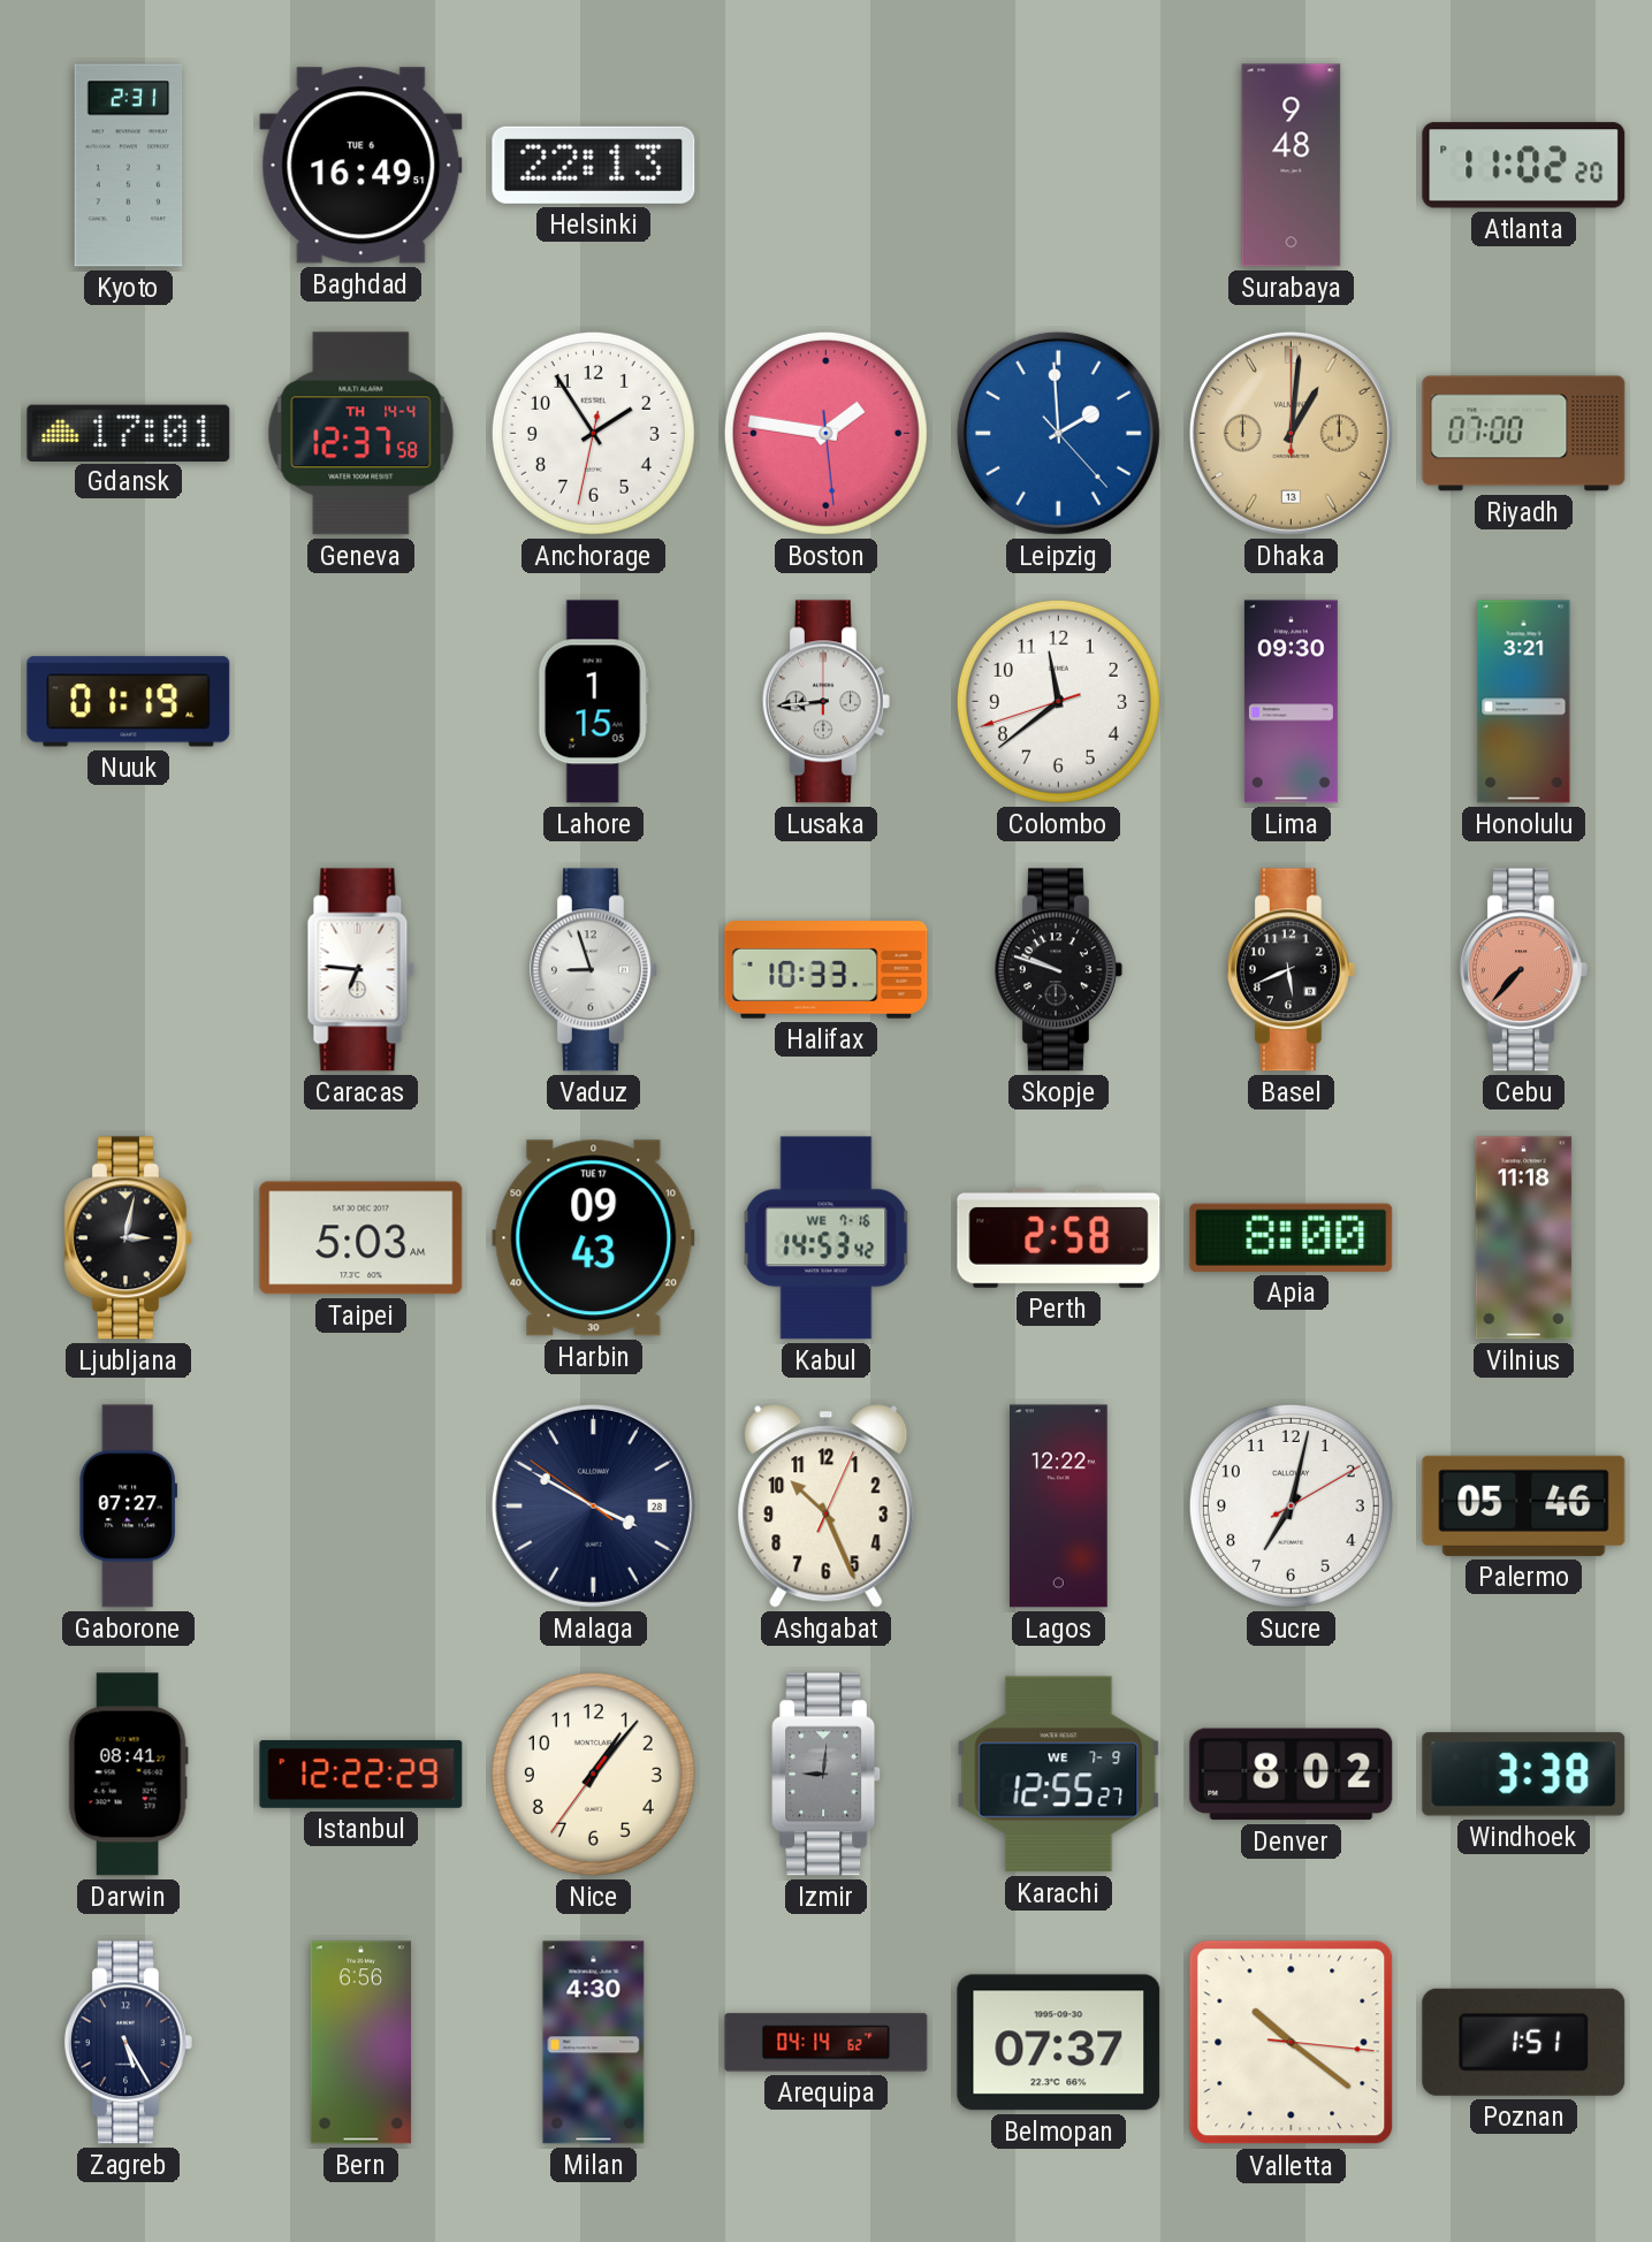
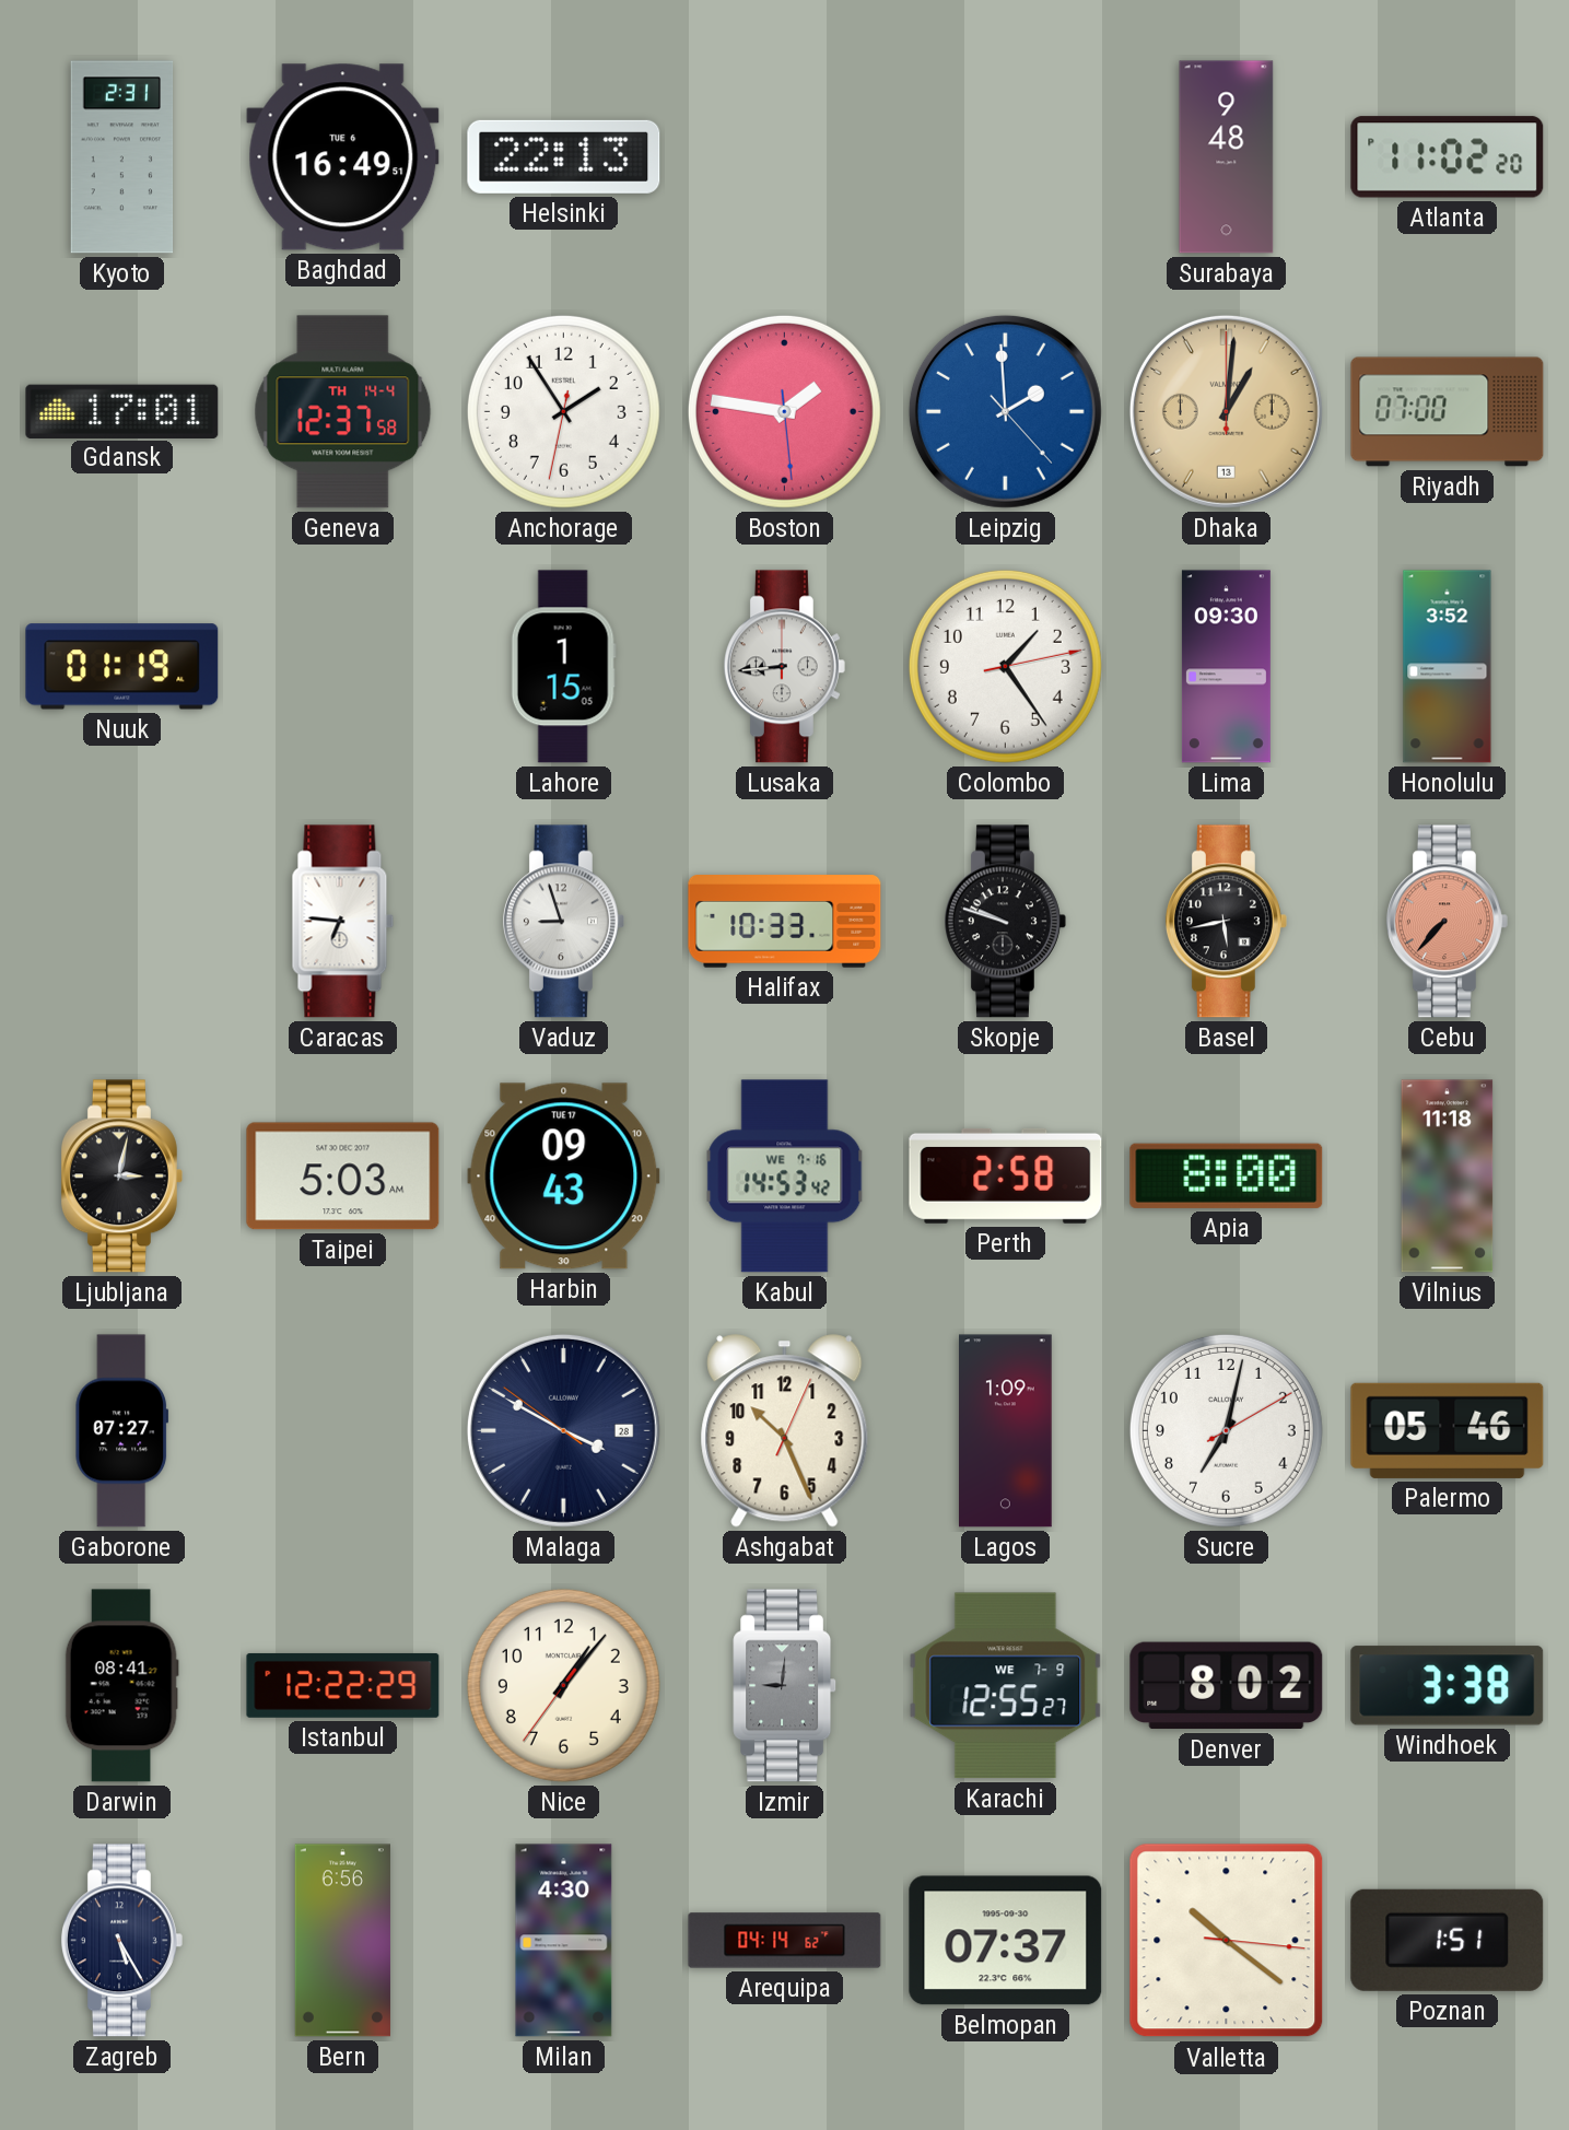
Colombo: 11:38 -> 1:24
Honolulu: 3:21 -> 3:52
Basel: 5:41 -> 5:43
Lagos: 12:22 -> 1:09
